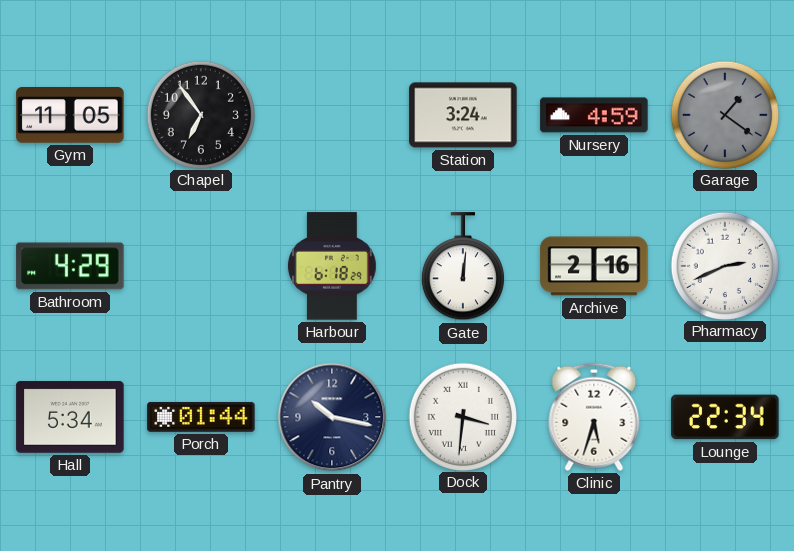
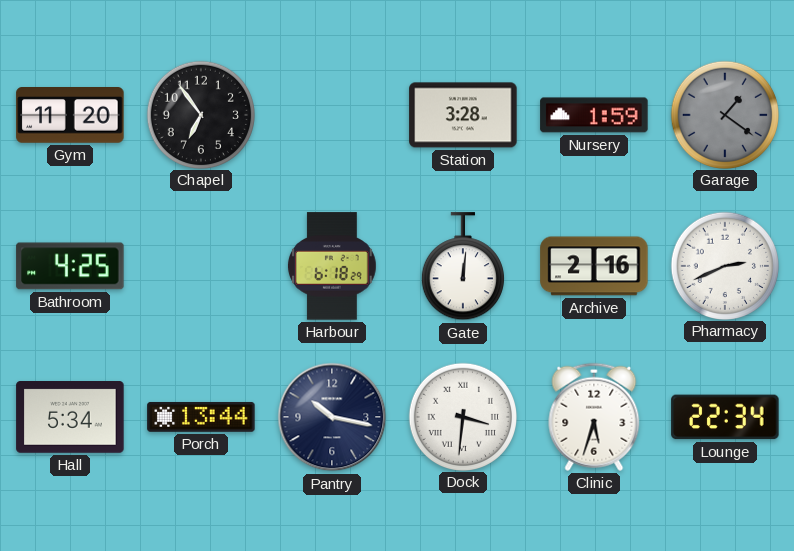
Gym: 11:05 -> 11:20
Station: 3:24 -> 3:28
Nursery: 4:59 -> 1:59
Bathroom: 4:29 -> 4:25
Porch: 01:44 -> 13:44
